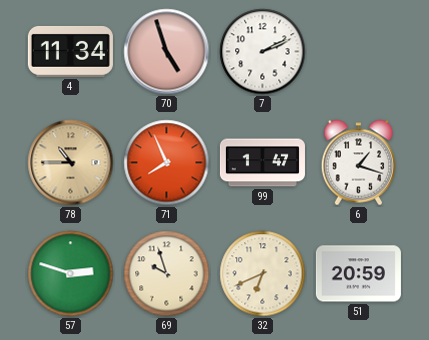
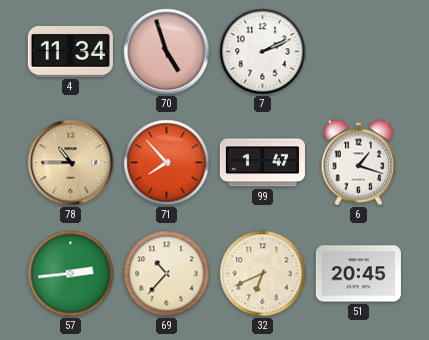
71: 7:56 -> 7:53
57: 2:48 -> 2:44
69: 9:57 -> 10:37
51: 20:59 -> 20:45
